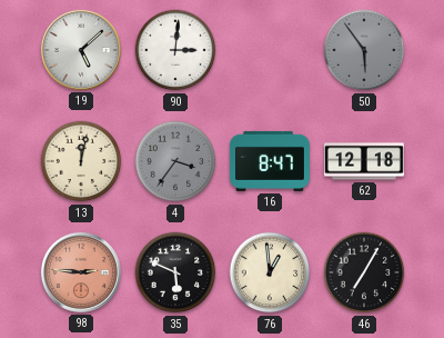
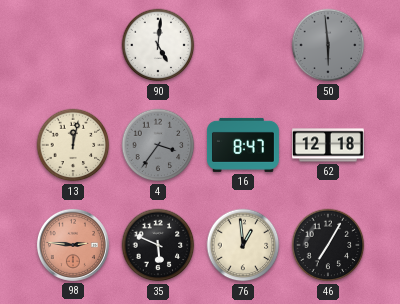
19: 5:08 -> none
90: 3:01 -> 5:01
50: 5:54 -> 5:59
